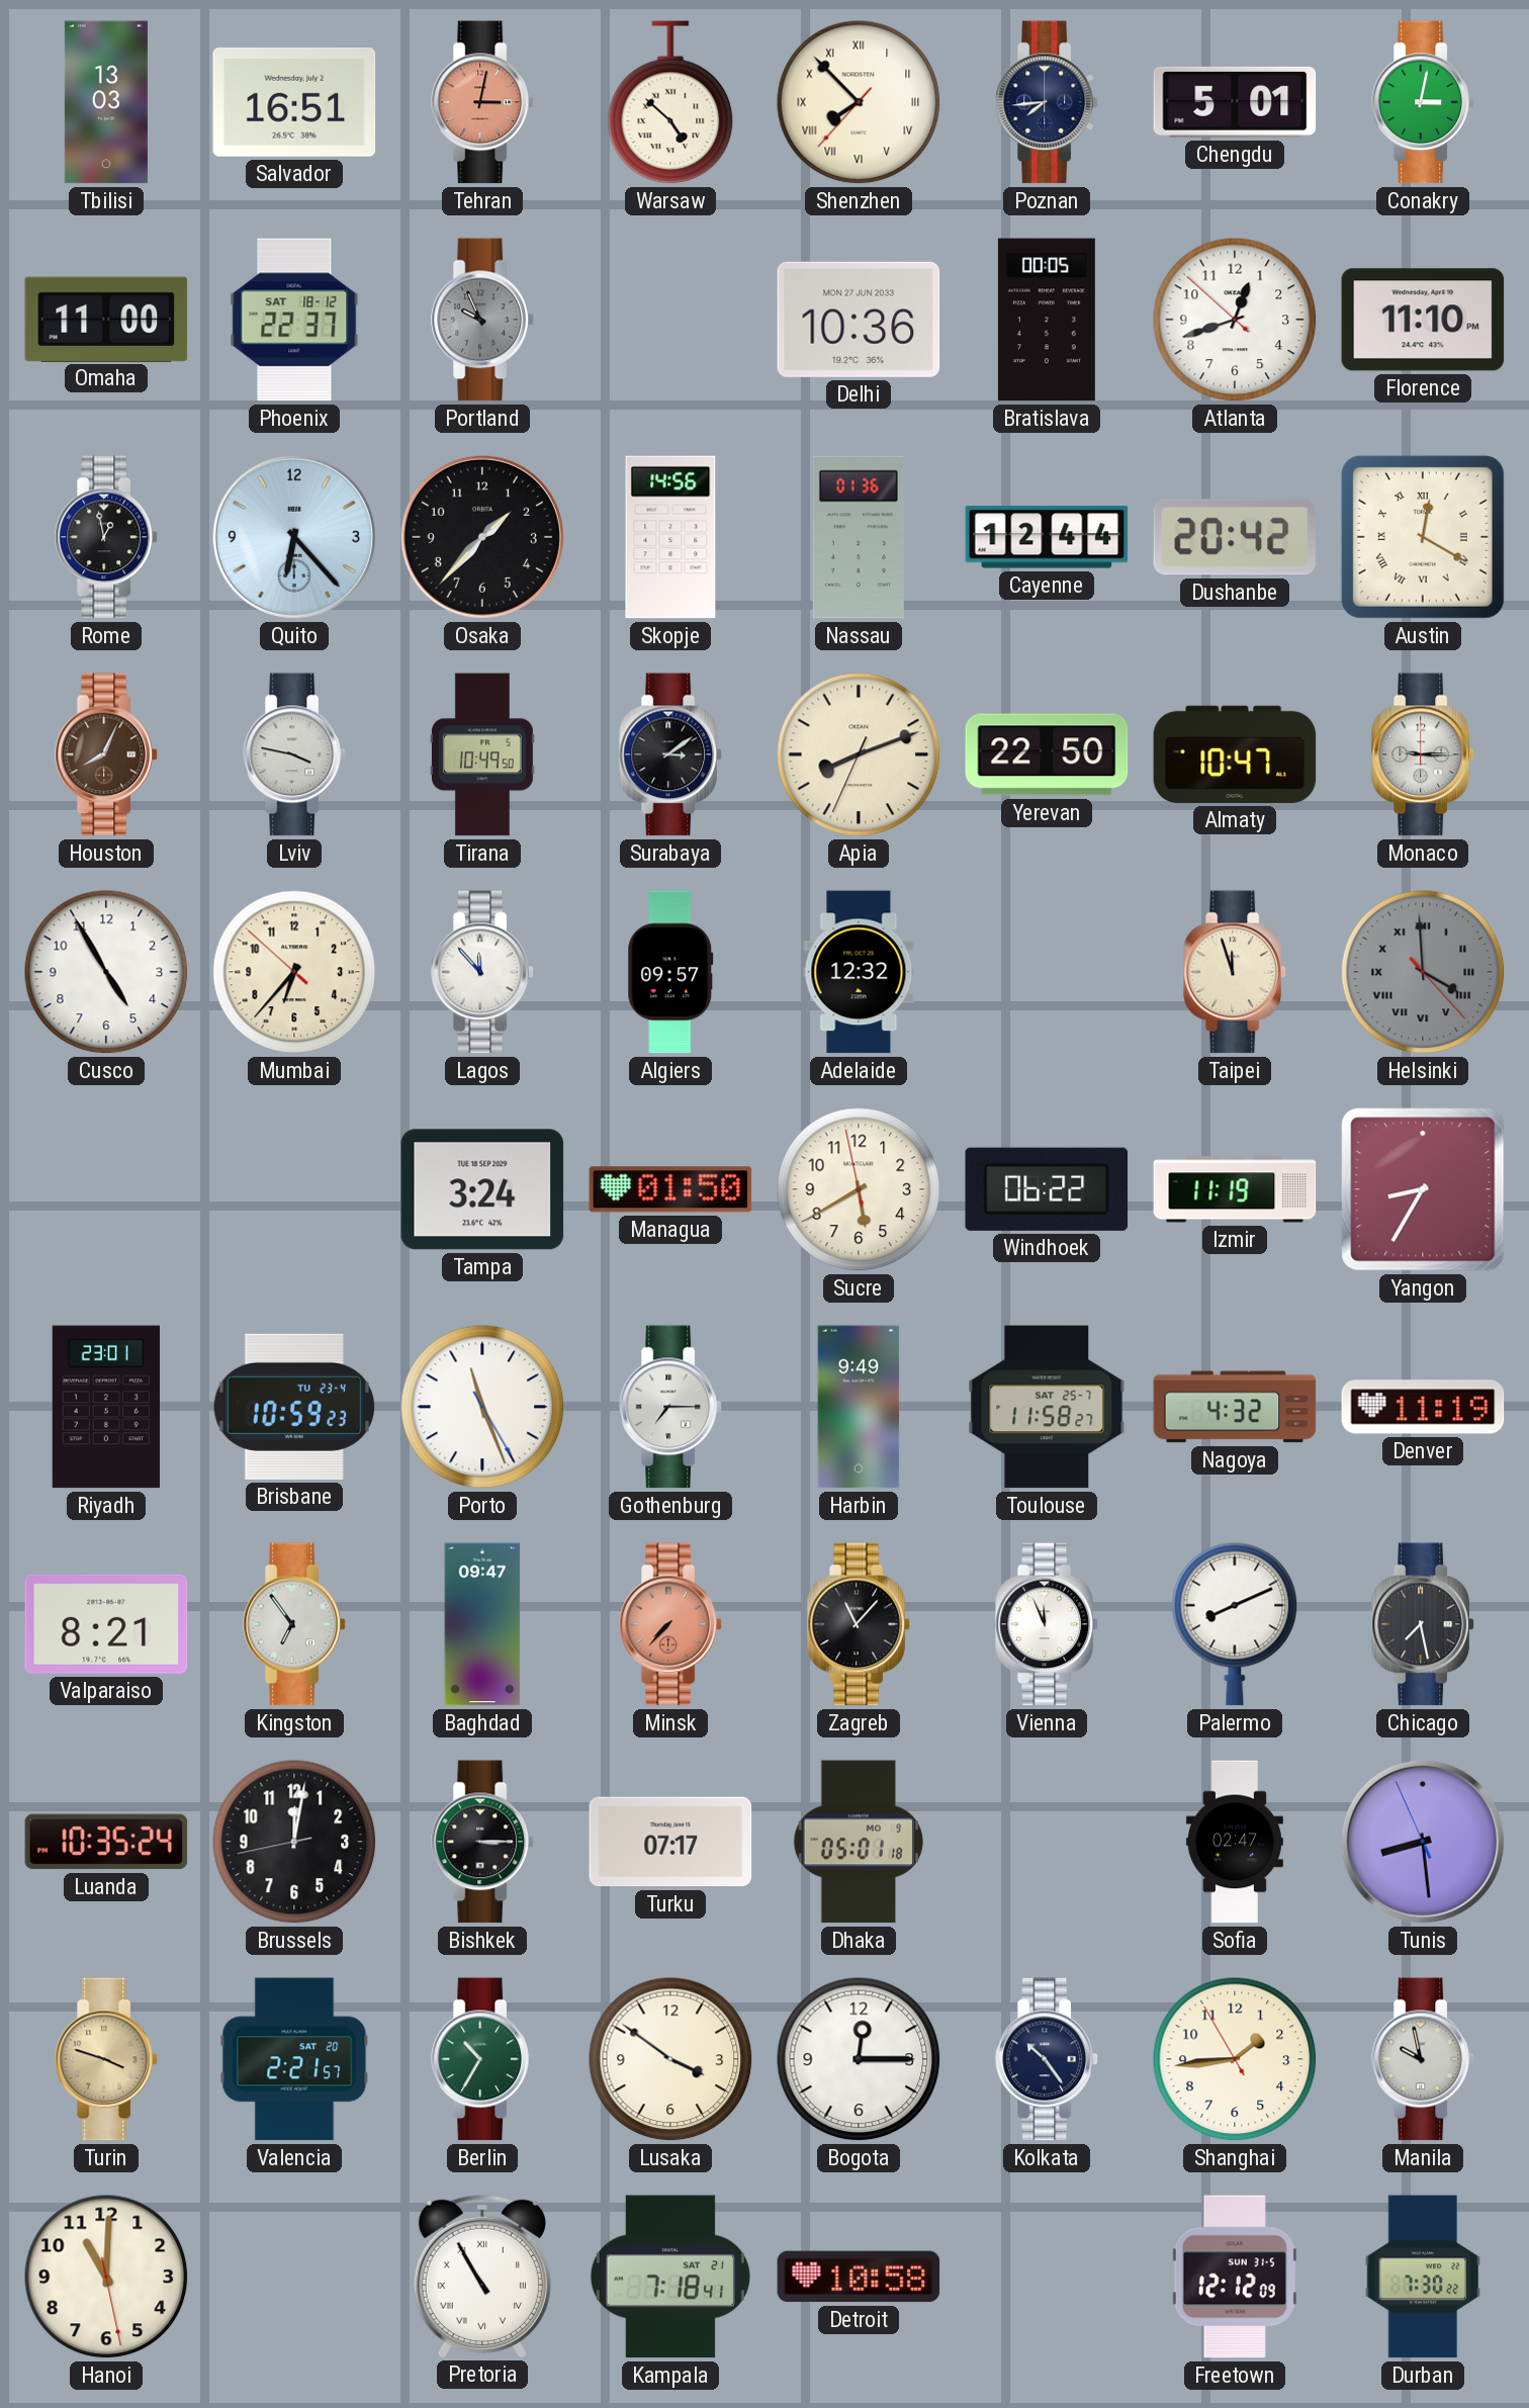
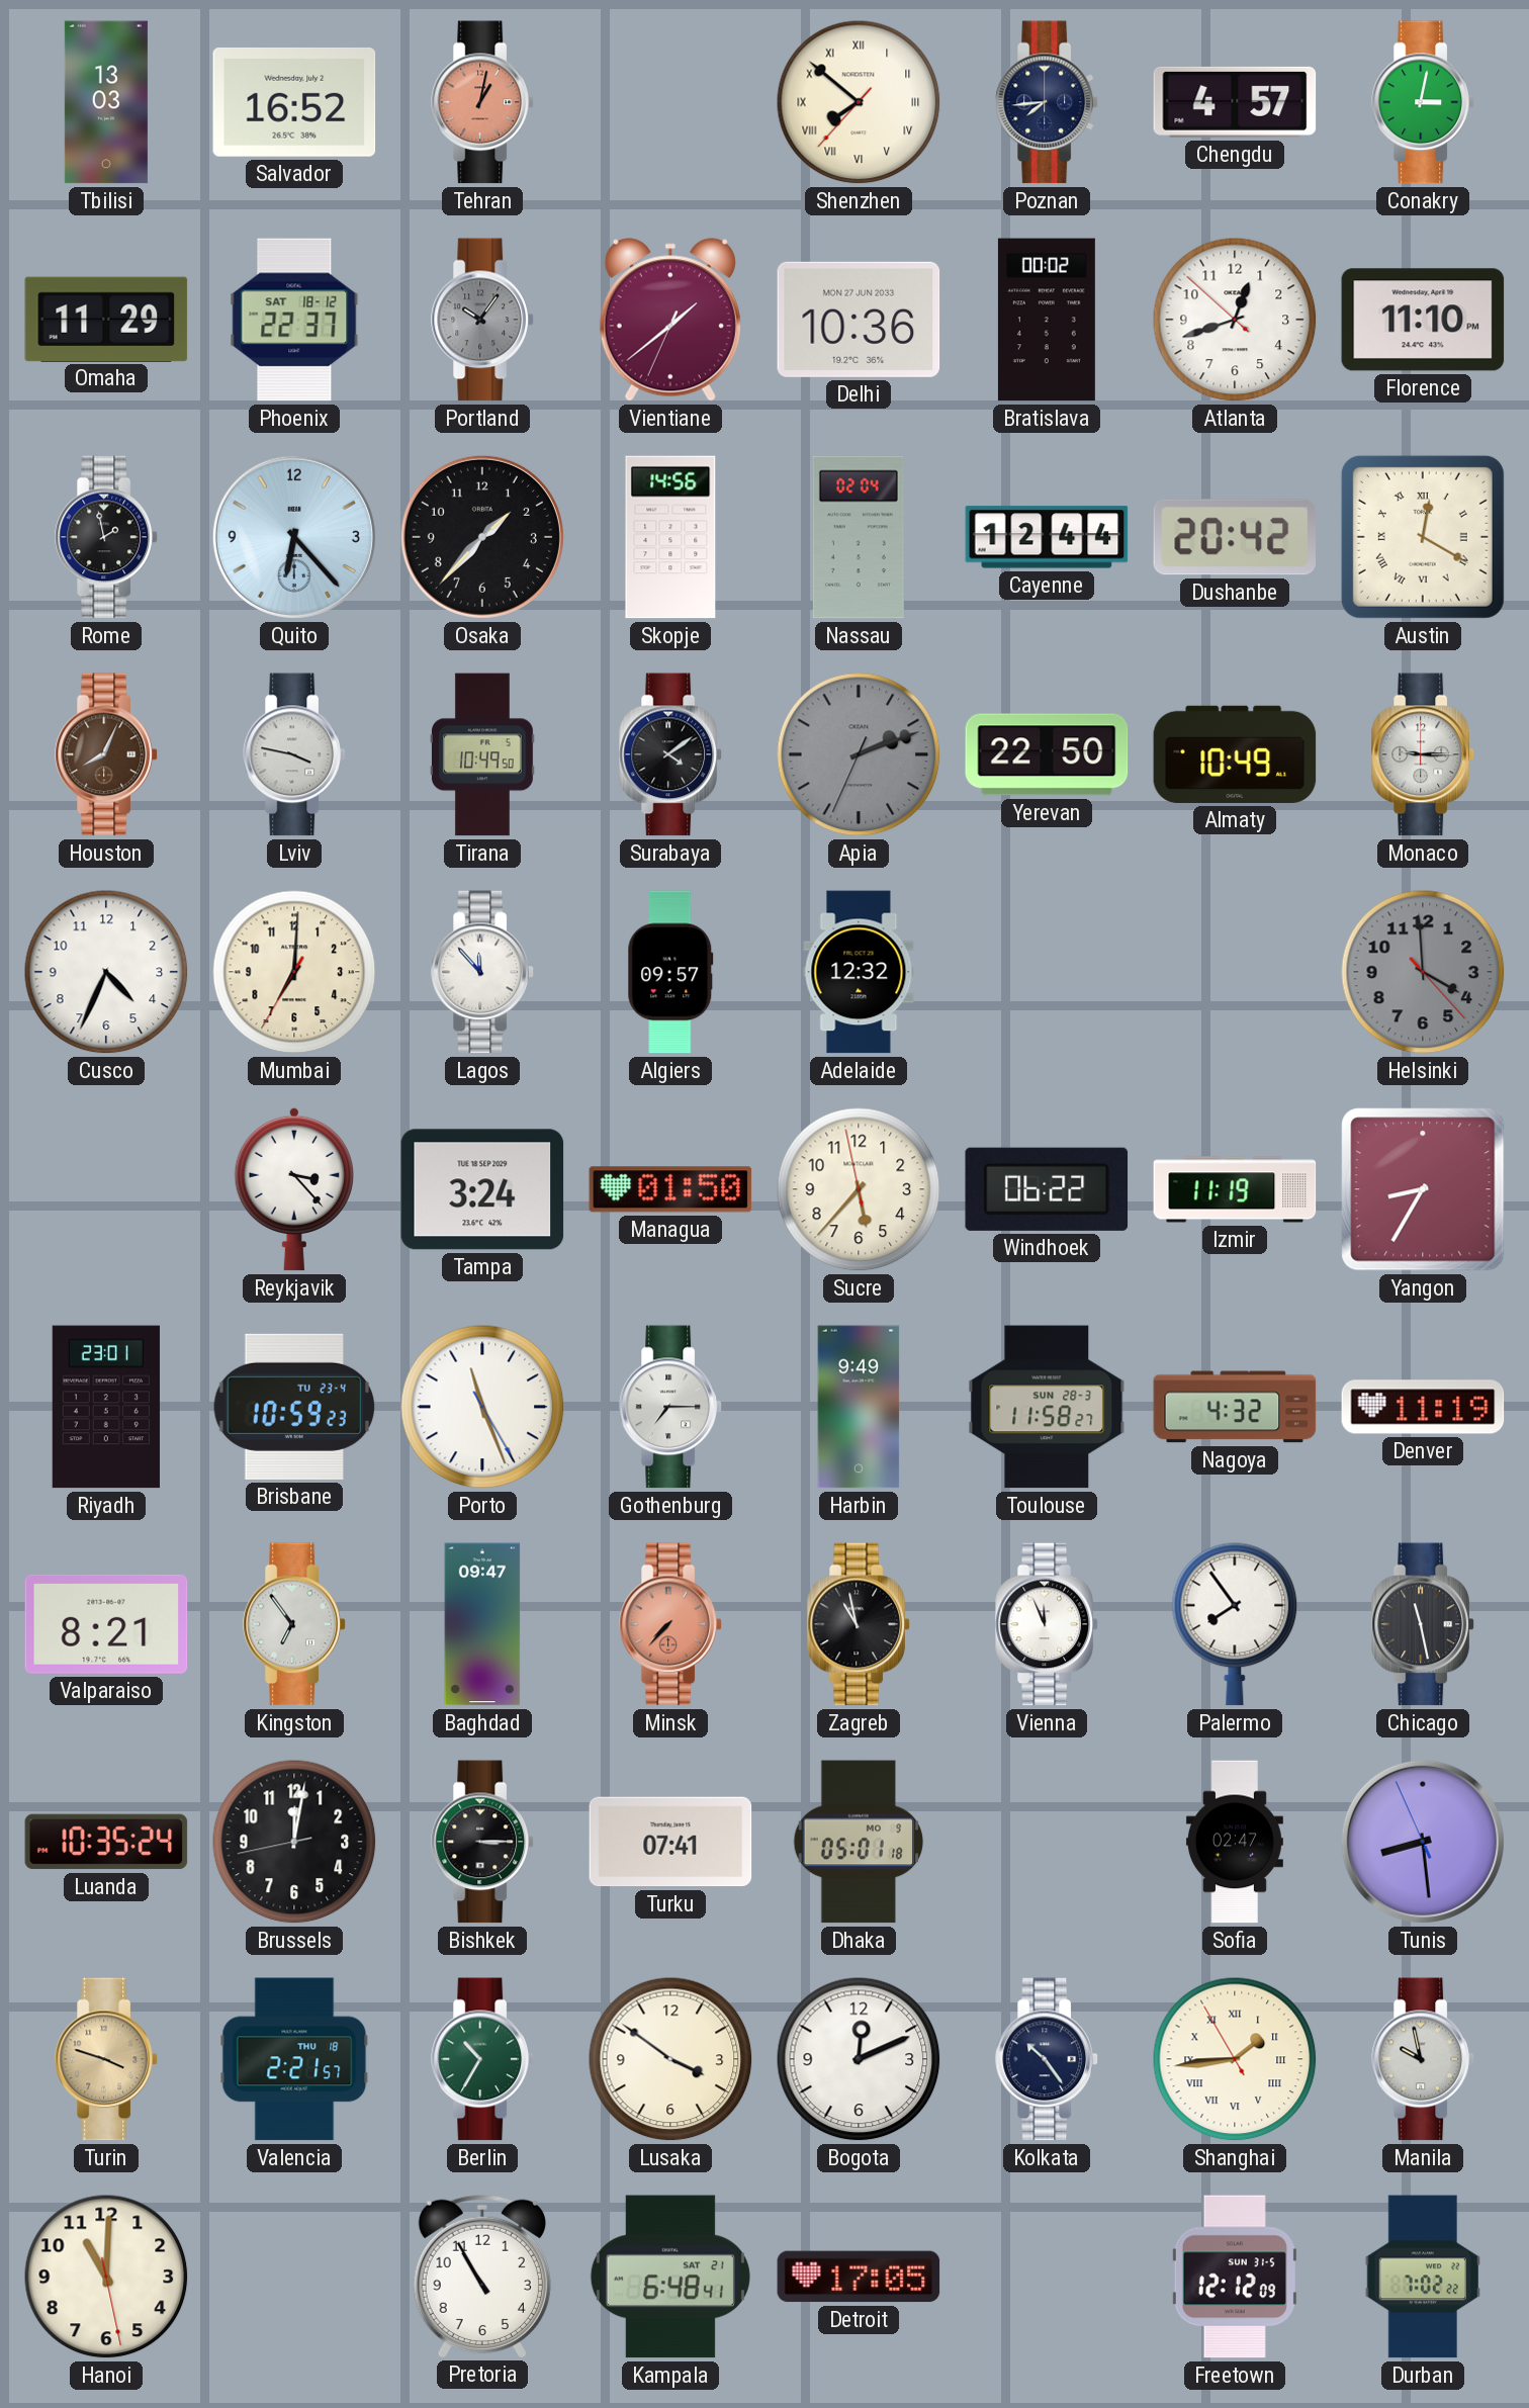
Salvador: 16:51 -> 16:52
Tehran: 3:02 -> 1:02
Warsaw: 4:52 -> none
Shenzhen: 7:52 -> 7:51
Chengdu: 5:01 -> 4:57
Omaha: 11:00 -> 11:29
Portland: 9:56 -> 10:06
Vientiane: none -> 1:38
Bratislava: 00:05 -> 00:02
Rome: 12:58 -> 1:58
Nassau: 01:36 -> 02:04
Surabaya: 3:09 -> 4:09
Apia: 8:11 -> 2:11
Apia dial: cream -> grey
Almaty: 10:47 -> 10:49
Cusco: 4:55 -> 4:34
Mumbai: 6:36 -> 7:00
Taipei: 11:57 -> none
Helsinki numerals: Roman -> Arabic
Reykjavik: none -> 3:23
Sucre: 5:39 -> 5:36
Toulouse date: SAT 25-7 -> SUN 28-3
Zagreb: 11:07 -> 10:58
Palermo: 8:11 -> 7:54
Chicago: 7:28 -> 11:28
Turku: 07:17 -> 07:41
Valencia date: SAT 20 -> THU 18
Bogota: 12:15 -> 12:11
Shanghai numerals: Arabic -> Roman
Pretoria numerals: Roman -> Arabic
Kampala: 7:18 -> 6:48
Detroit: 10:58 -> 17:05
Durban: 7:30 -> 7:02
